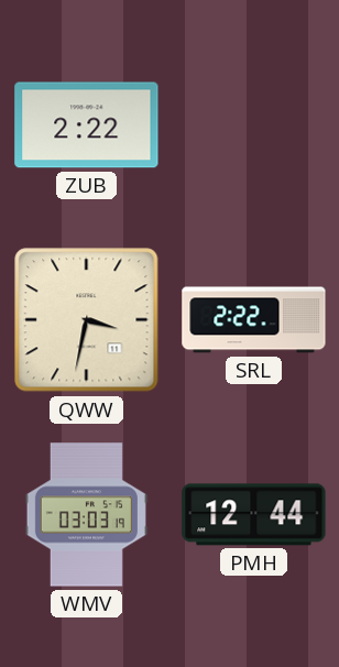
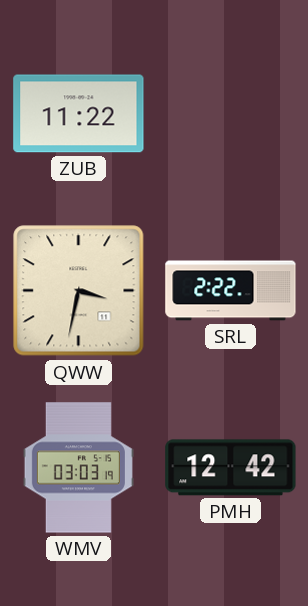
ZUB: 2:22 -> 11:22
PMH: 12:44 -> 12:42
